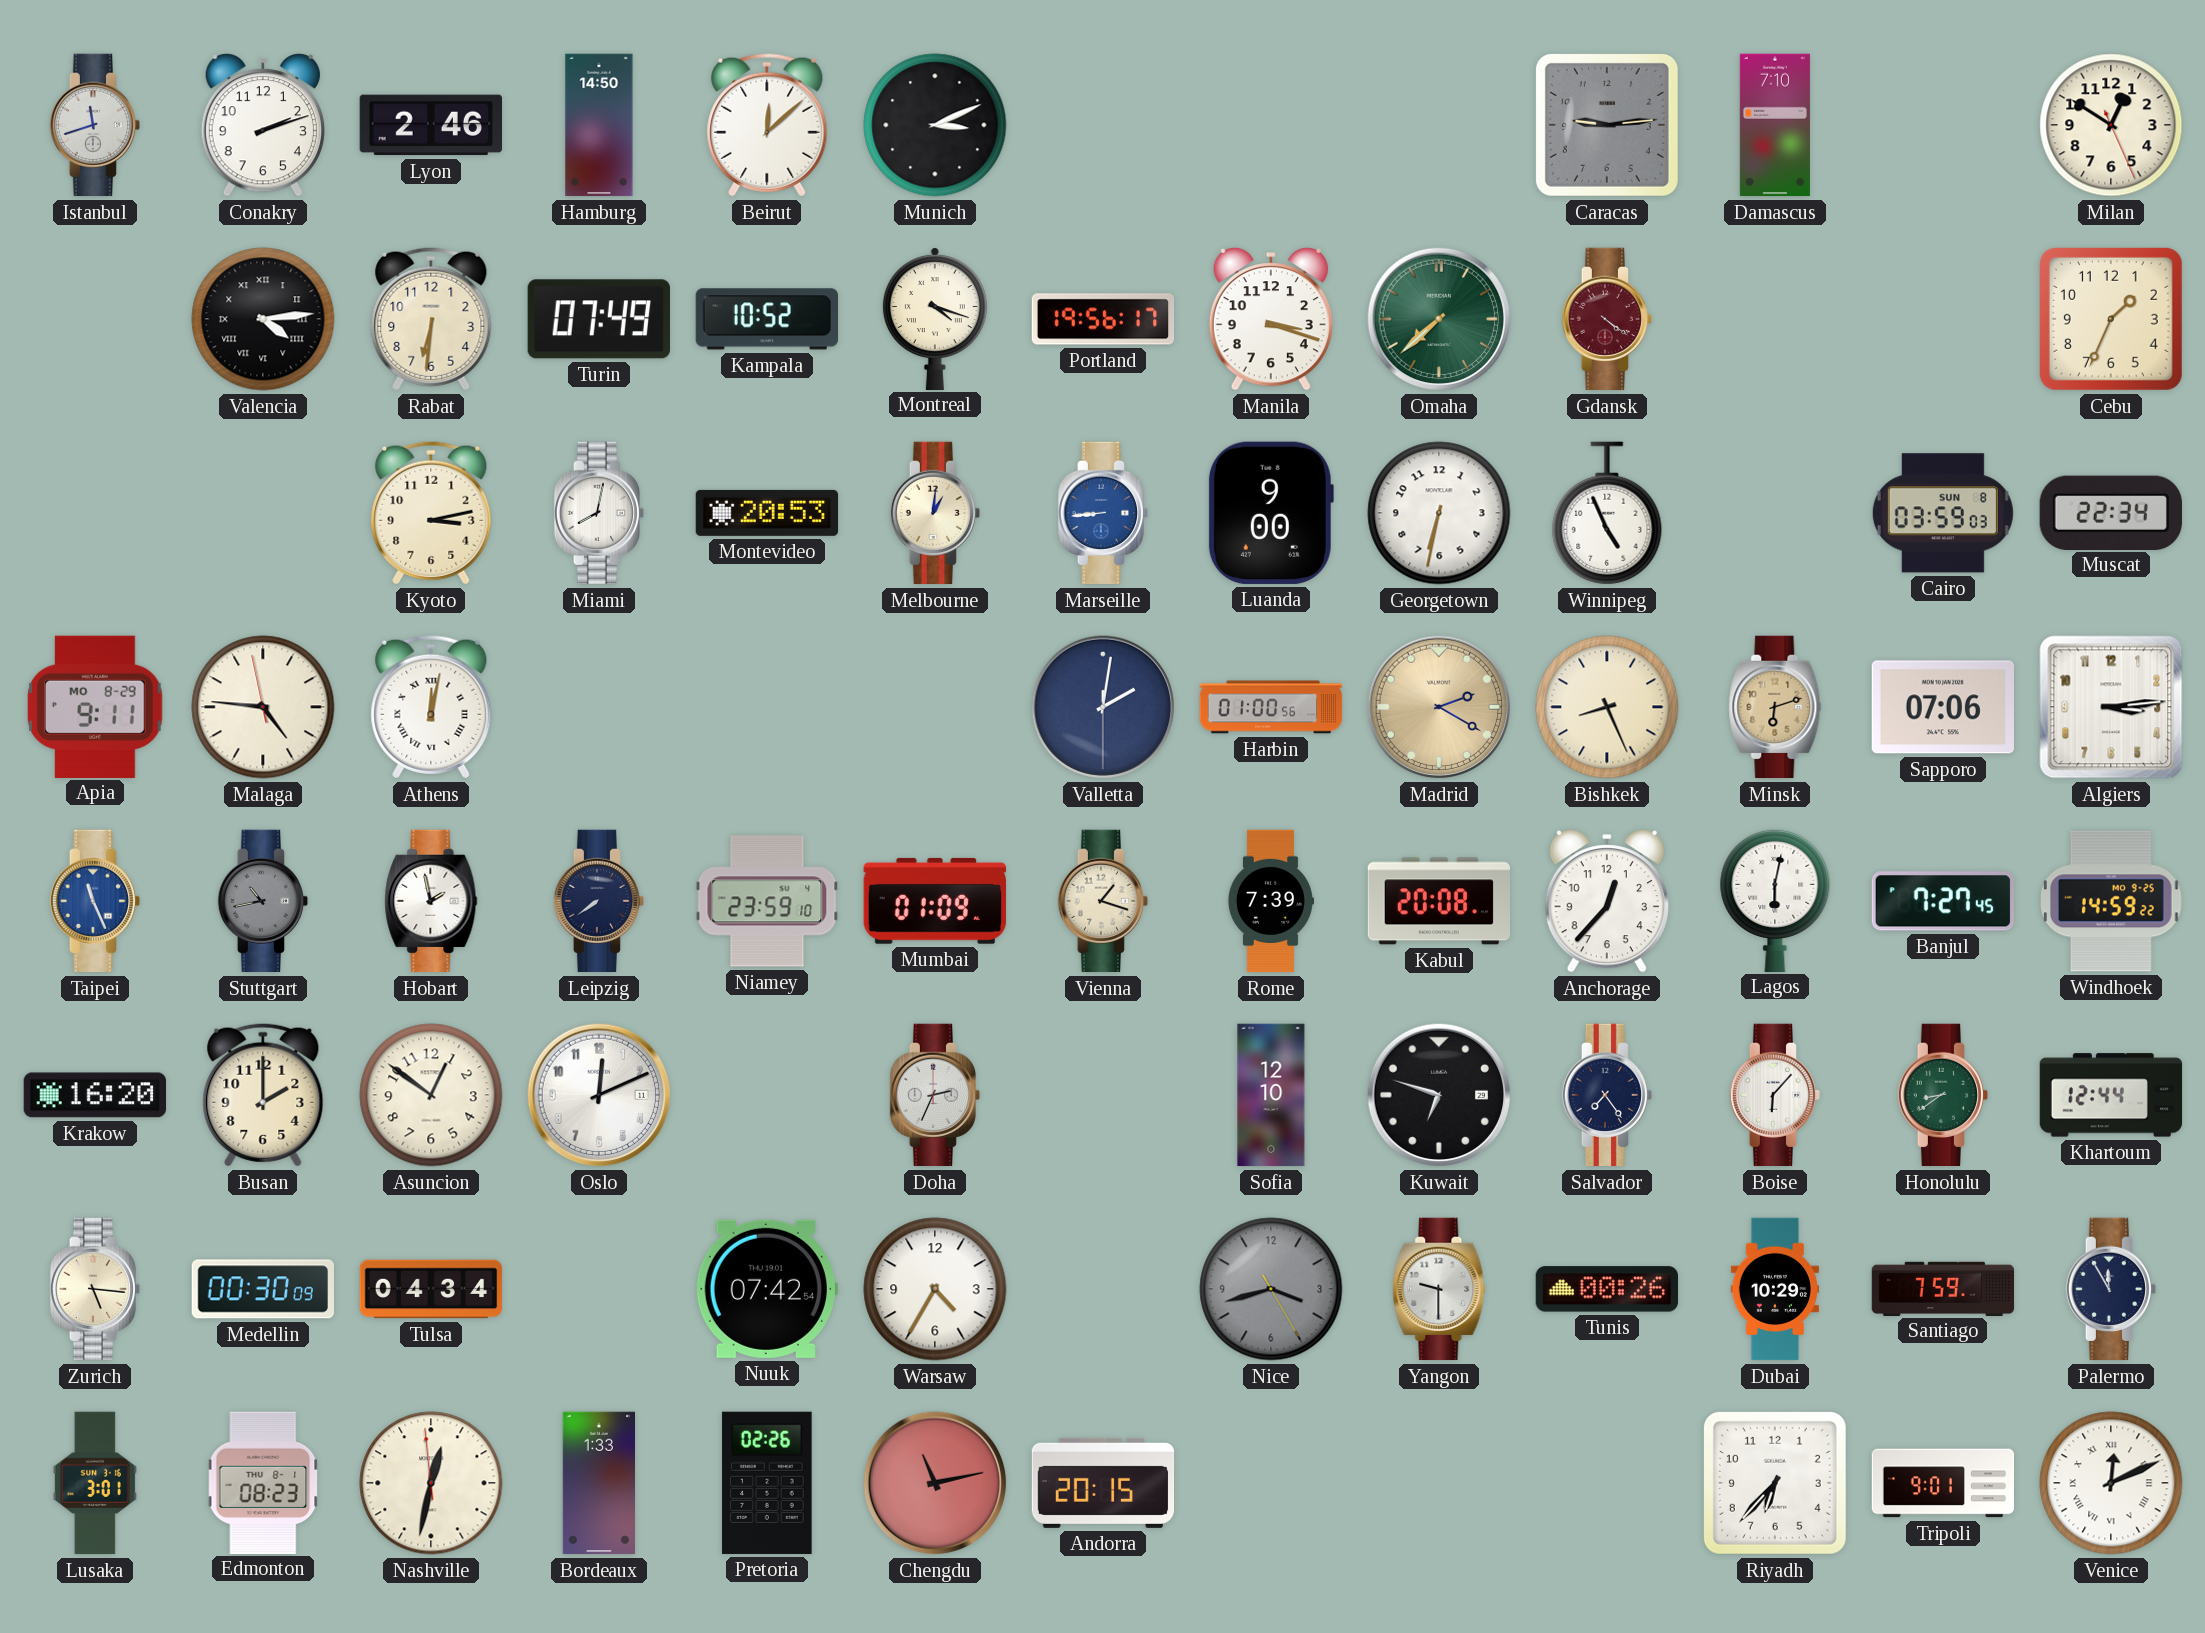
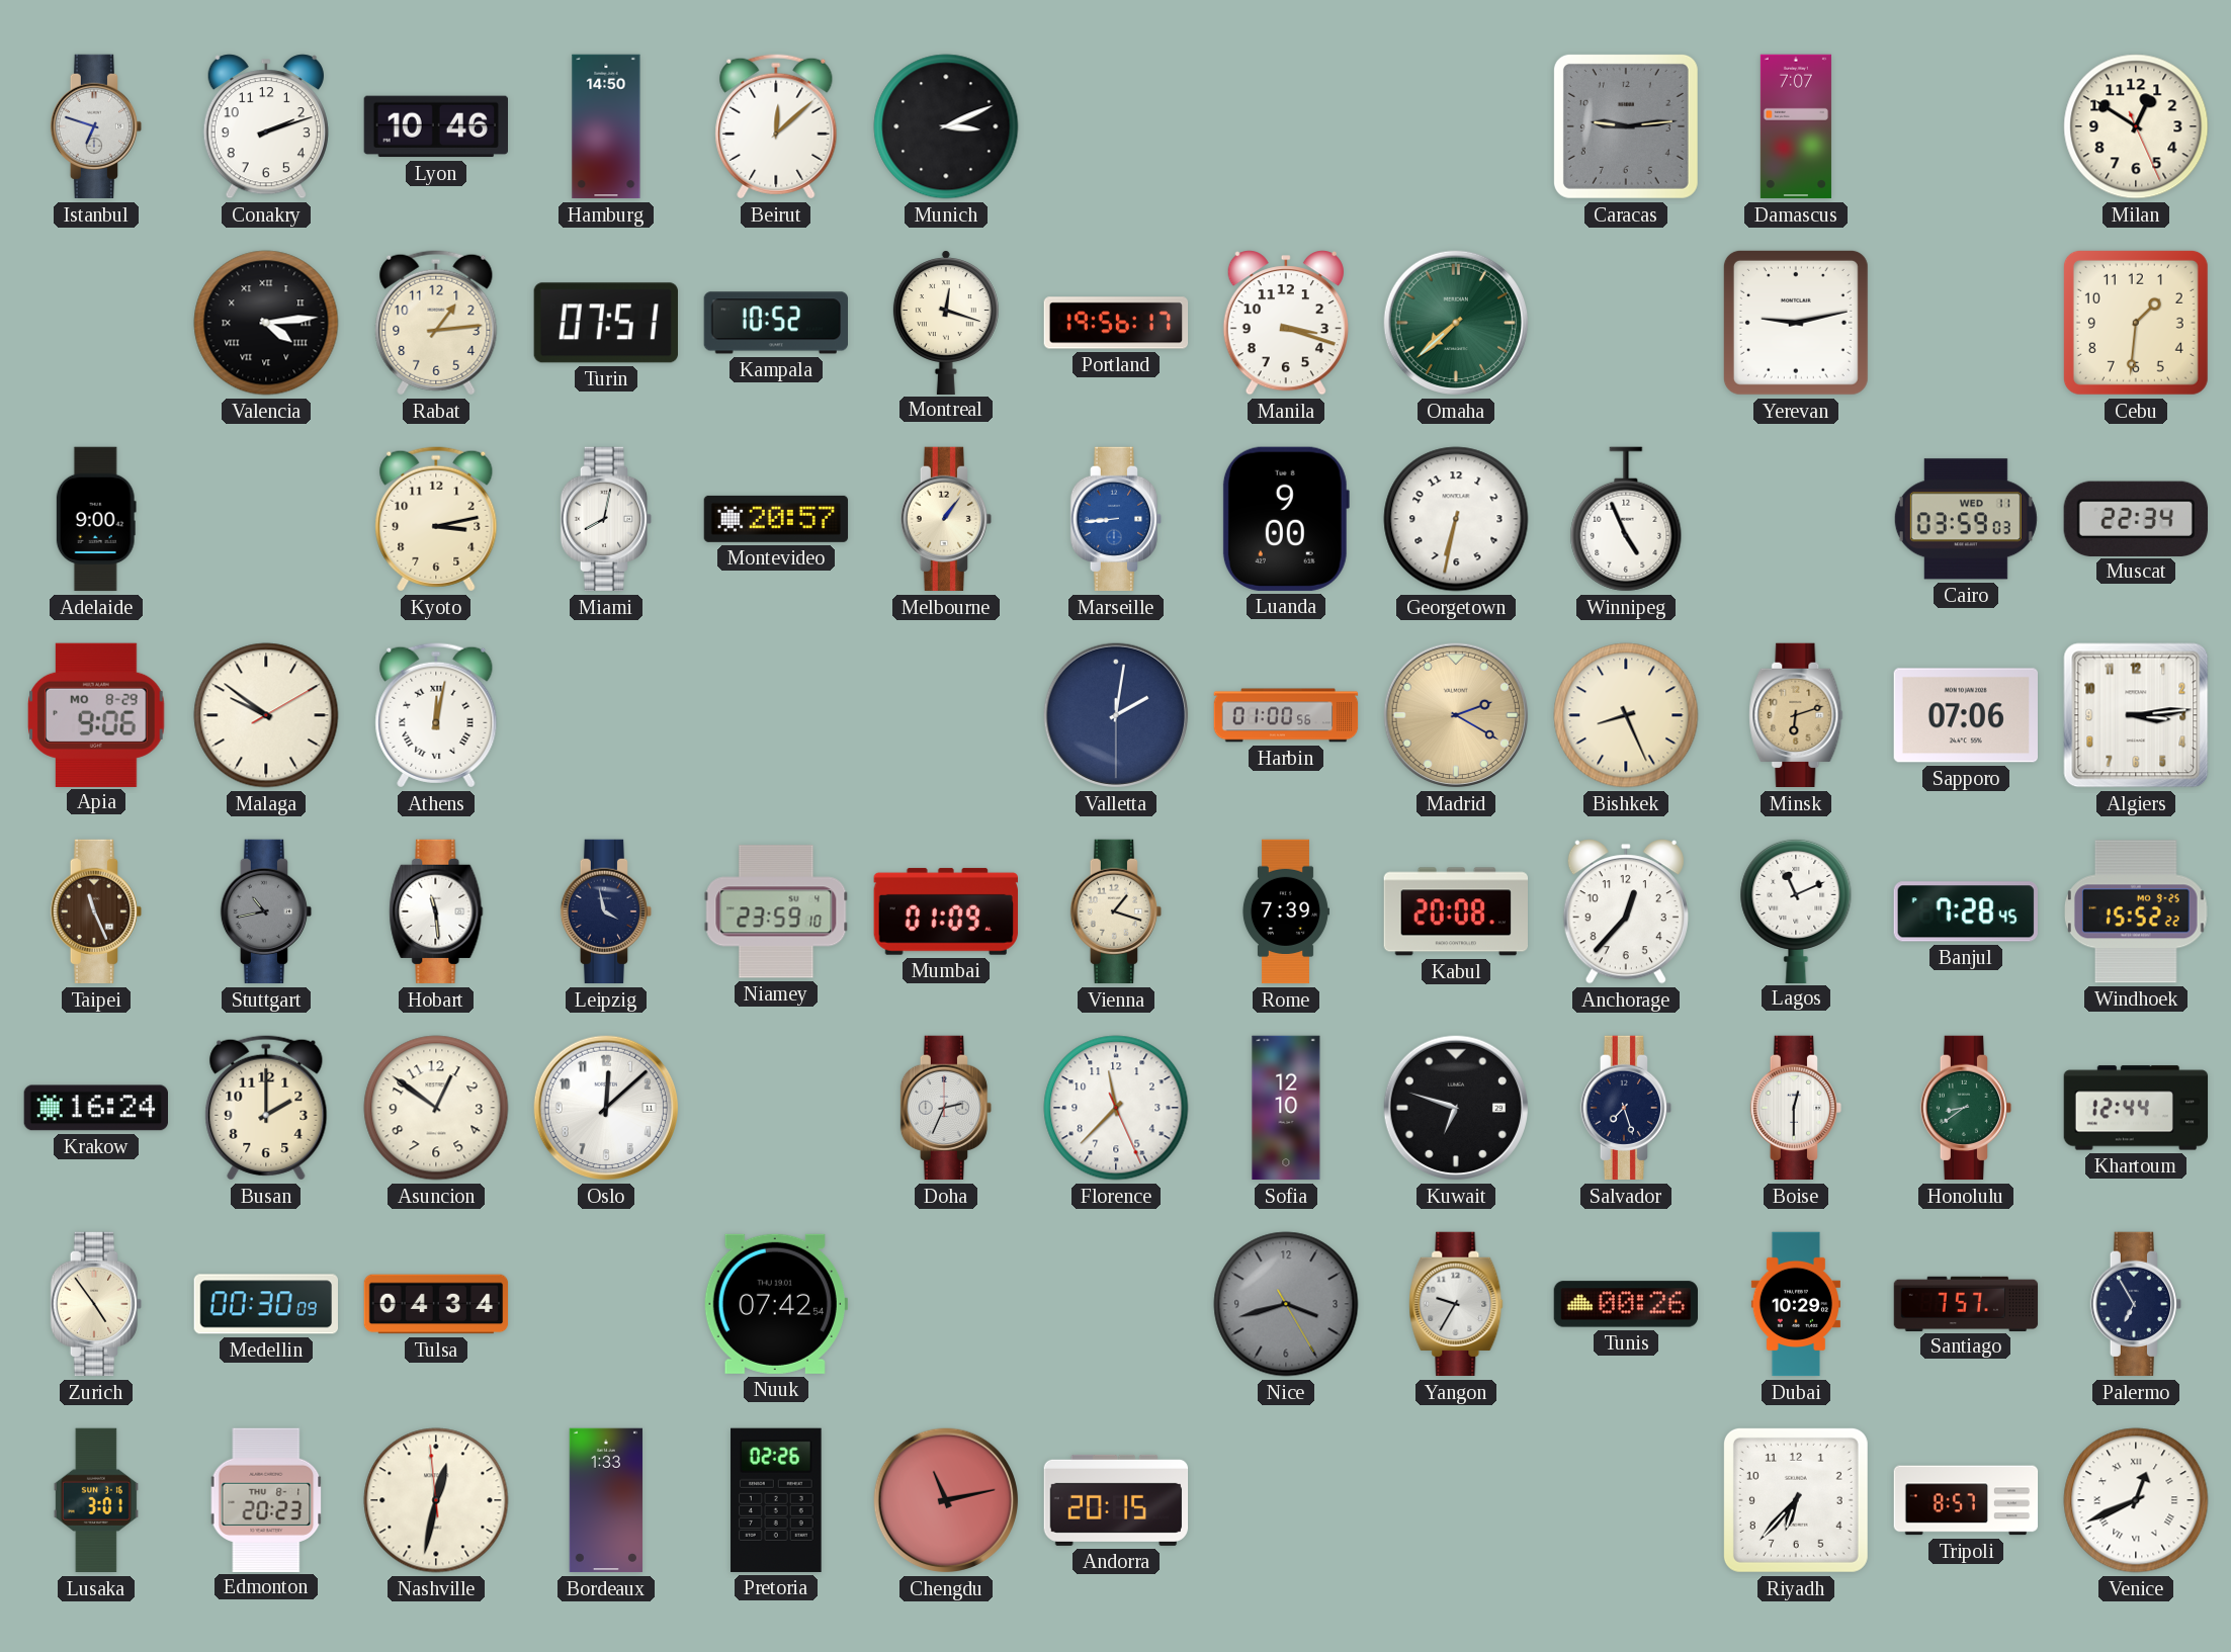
Istanbul: 11:42 -> 6:48
Lyon: 2:46 -> 10:46
Damascus: 7:10 -> 7:07
Rabat: 6:31 -> 1:14
Turin: 07:49 -> 07:51
Montreal: 4:18 -> 12:18
Gdansk: 4:21 -> none
Yerevan: none -> 9:13
Cebu: 1:34 -> 1:31
Adelaide: none -> 9:00
Montevideo: 20:53 -> 20:57
Melbourne: 1:01 -> 1:06
Cairo date: SUN 8 -> WED 11
Apia: 9:11 -> 9:06
Malaga: 4:45 -> 9:51
Taipei dial: blue -> brown
Hobart: 1:58 -> 11:29
Leipzig: 7:39 -> 3:58
Lagos: 6:02 -> 11:11
Banjul: 7:27 -> 7:28
Windhoek: 14:59 -> 15:52
Krakow: 16:20 -> 16:24
Oslo: 12:11 -> 12:08
Florence: none -> 11:37
Salvador: 7:24 -> 7:27
Boise: 6:07 -> 12:30
Zurich: 5:16 -> 4:54
Warsaw: 4:35 -> none
Yangon: 9:30 -> 9:35
Santiago: 7:59 -> 7:57
Palermo: 11:55 -> 6:55
Edmonton: 08:23 -> 20:23
Tripoli: 9:01 -> 8:57
Venice: 12:11 -> 12:41
